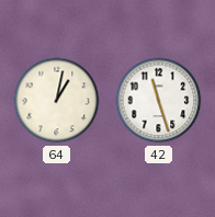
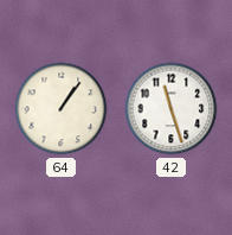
64: 1:02 -> 1:06
